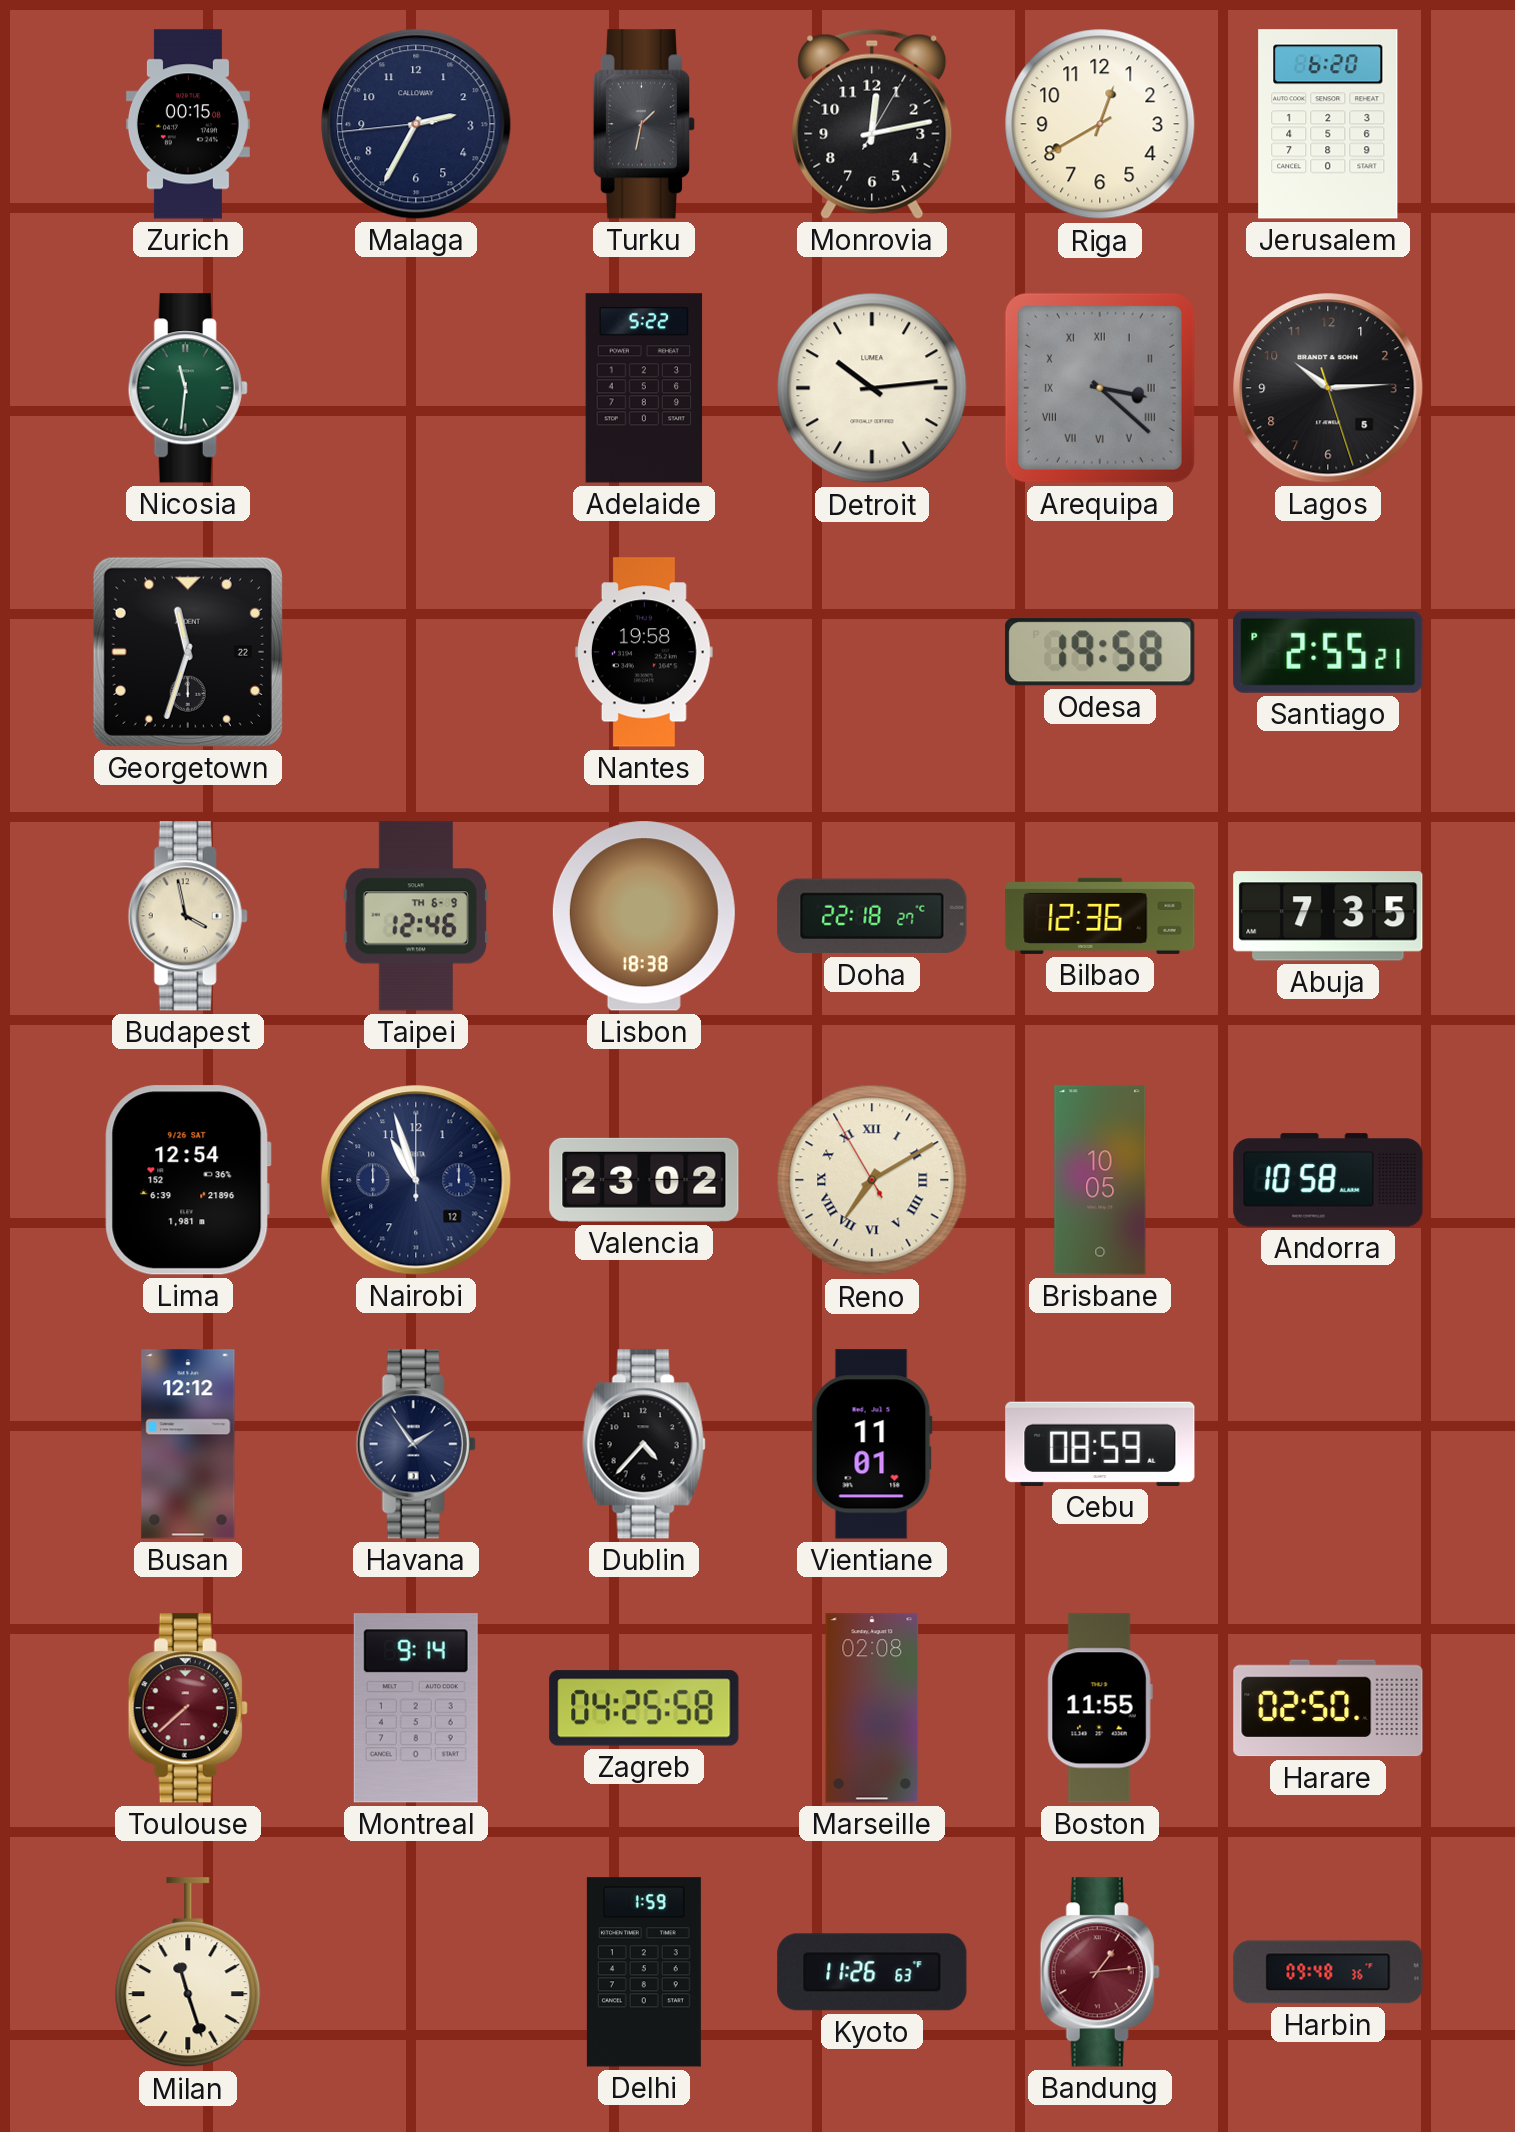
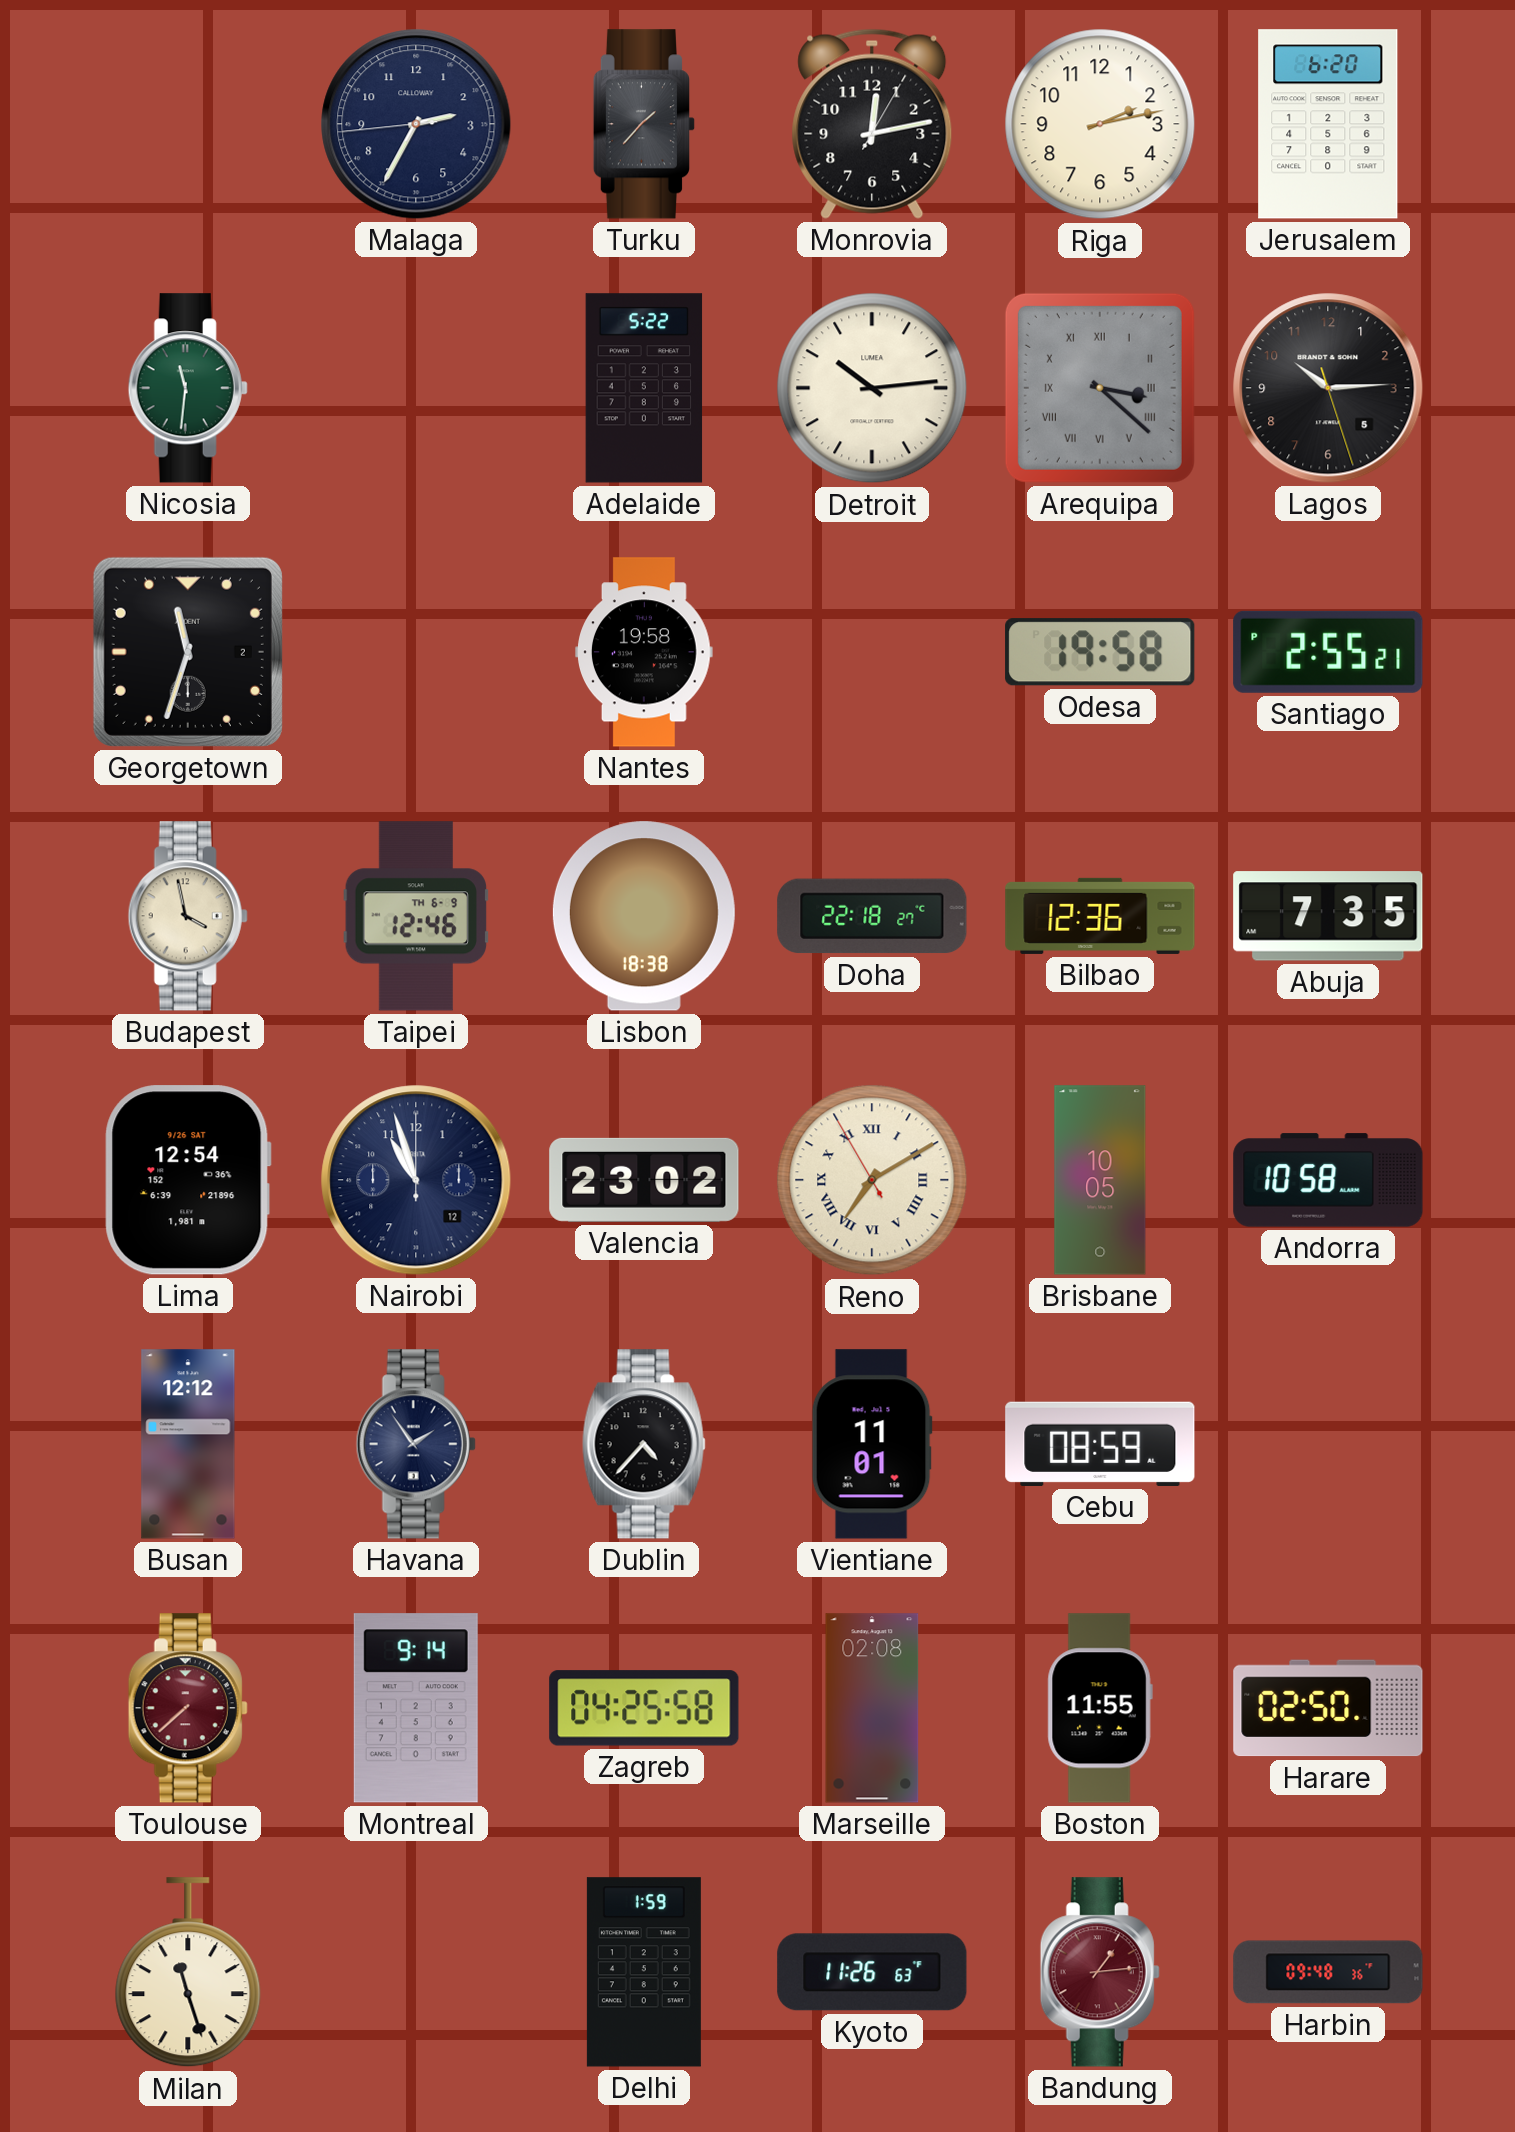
Zurich: 00:15 -> none
Turku: 1:32 -> 1:37
Riga: 12:40 -> 2:13
Georgetown date: 22 -> 2
